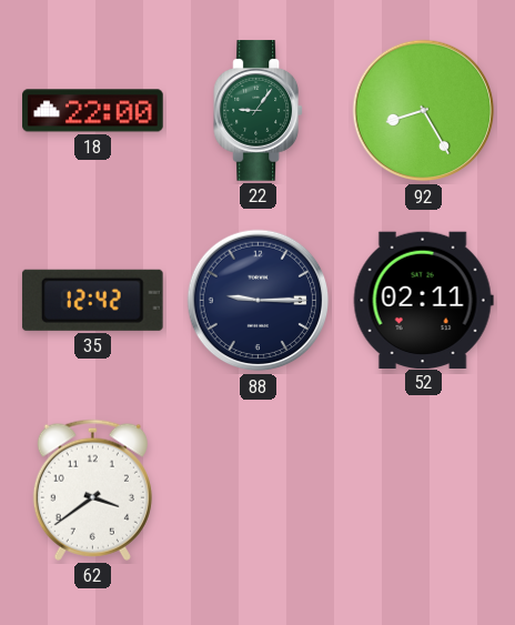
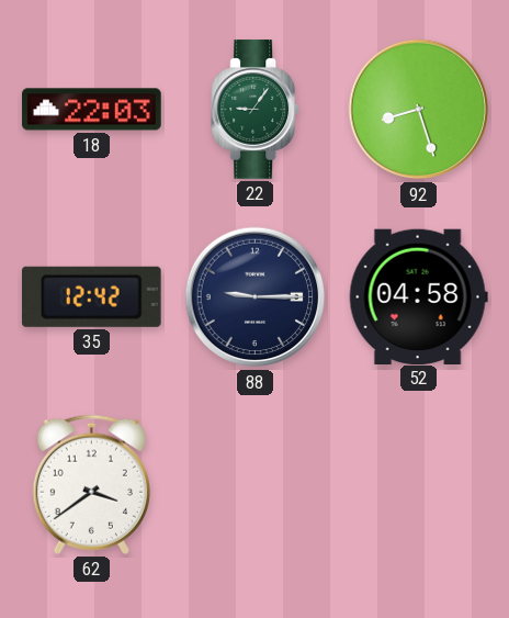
18: 22:00 -> 22:03
92: 8:25 -> 8:27
52: 02:11 -> 04:58
